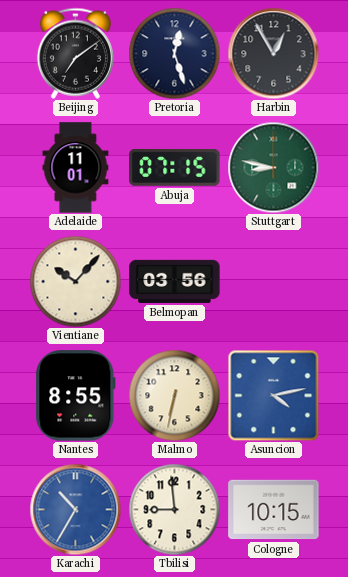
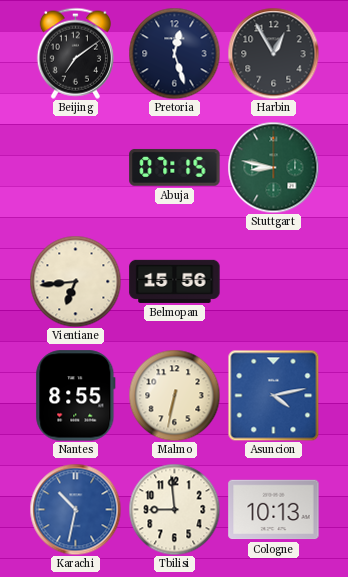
Adelaide: 11:01 -> none
Vientiane: 10:07 -> 6:44
Belmopan: 03:56 -> 15:56
Karachi: 10:35 -> 10:32
Cologne: 10:15 -> 10:13
